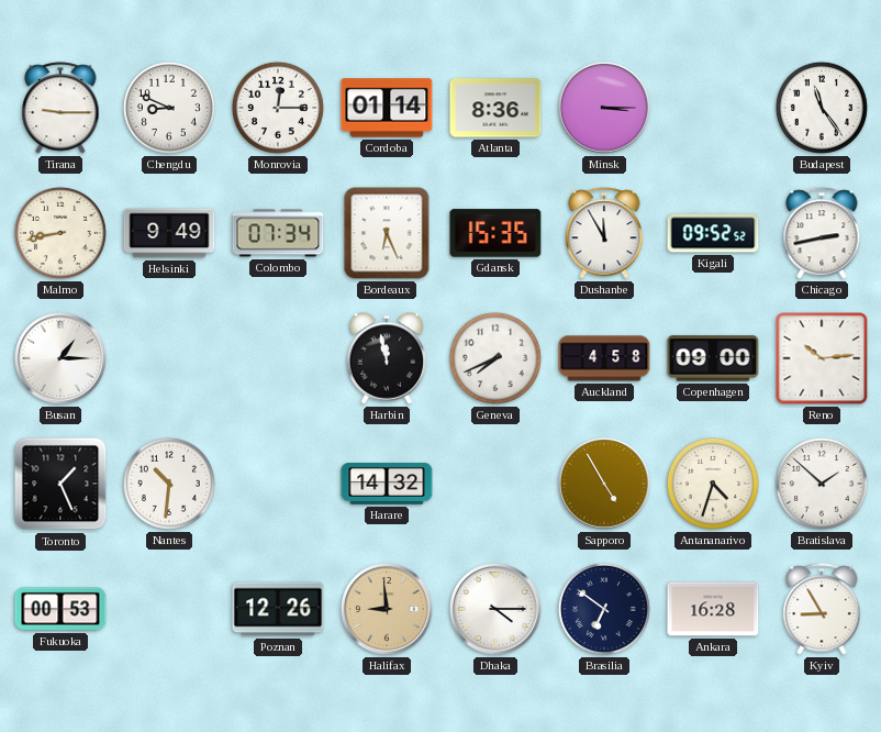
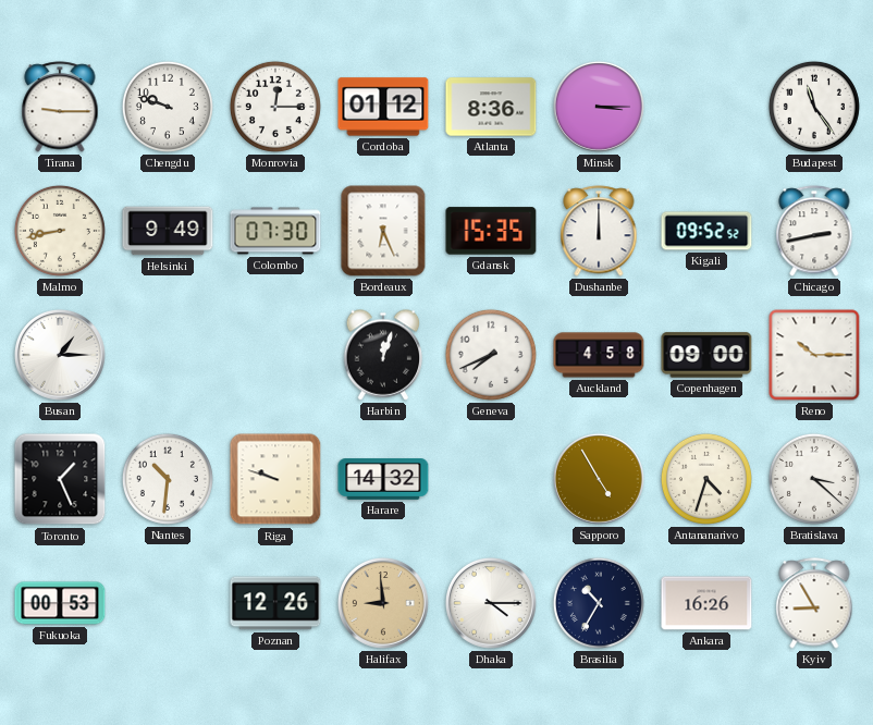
Chengdu: 8:49 -> 9:48
Cordoba: 01:14 -> 01:12
Colombo: 07:34 -> 07:30
Dushanbe: 11:55 -> 12:00
Harbin: 11:58 -> 12:03
Reno: 10:14 -> 10:15
Riga: none -> 9:48
Bratislava: 1:52 -> 3:22
Brasilia: 6:51 -> 10:35
Ankara: 16:28 -> 16:26
